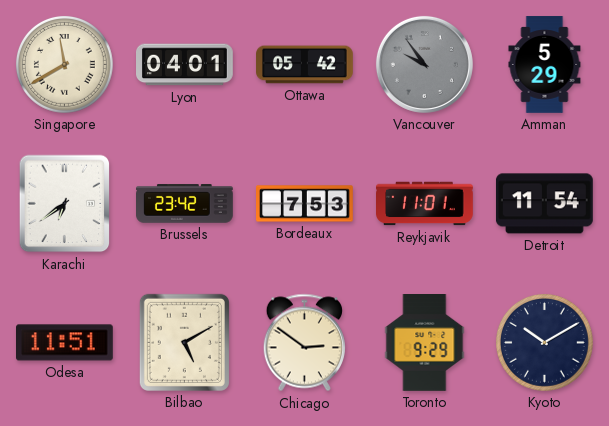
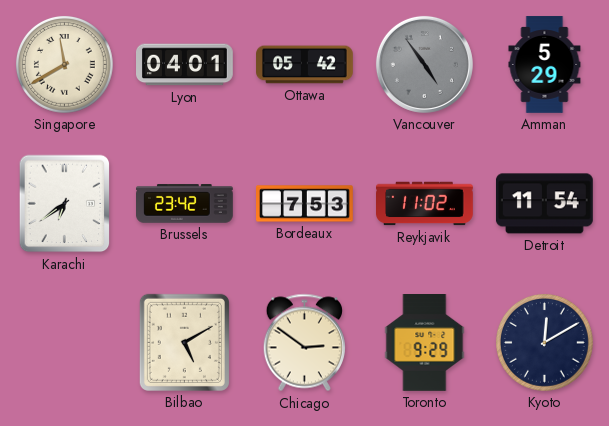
Vancouver: 9:54 -> 4:54
Reykjavik: 11:01 -> 11:02
Odesa: 11:51 -> none
Kyoto: 10:10 -> 12:10
